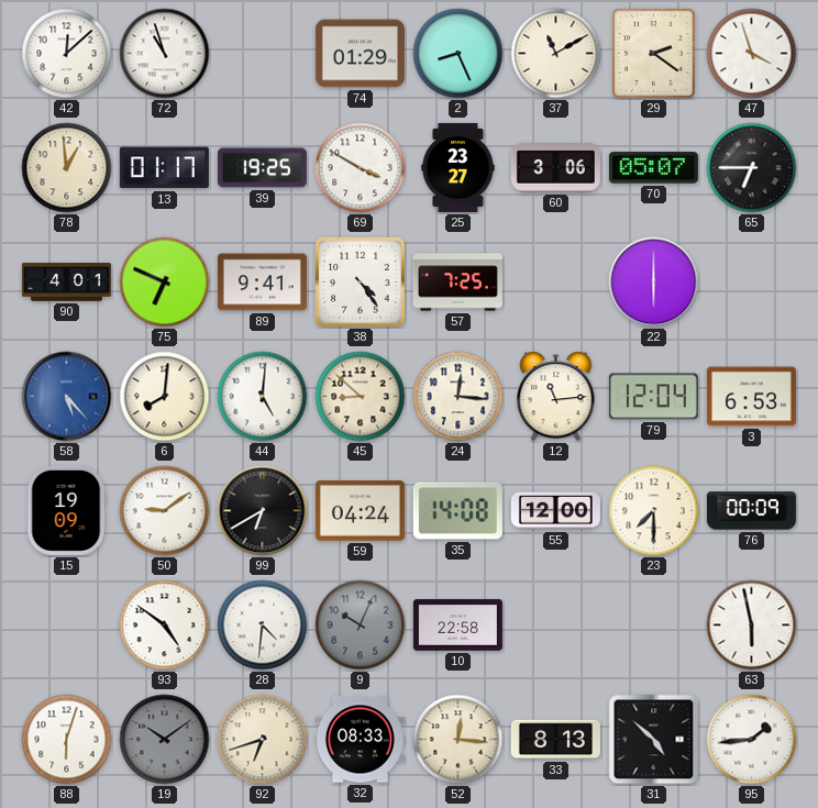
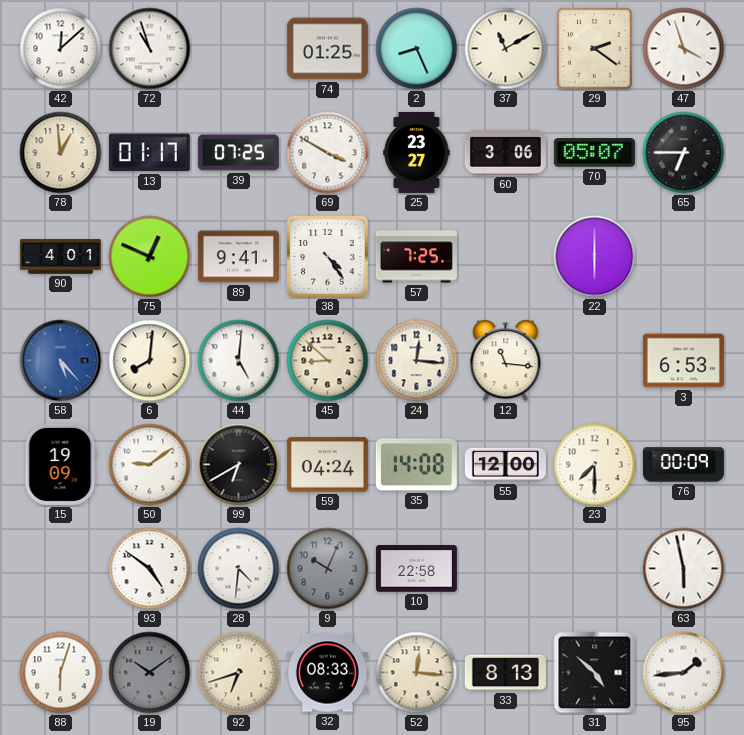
74: 01:29 -> 01:25
39: 19:25 -> 07:25
75: 6:49 -> 12:49
12: 11:14 -> 11:16
79: 12:04 -> none
